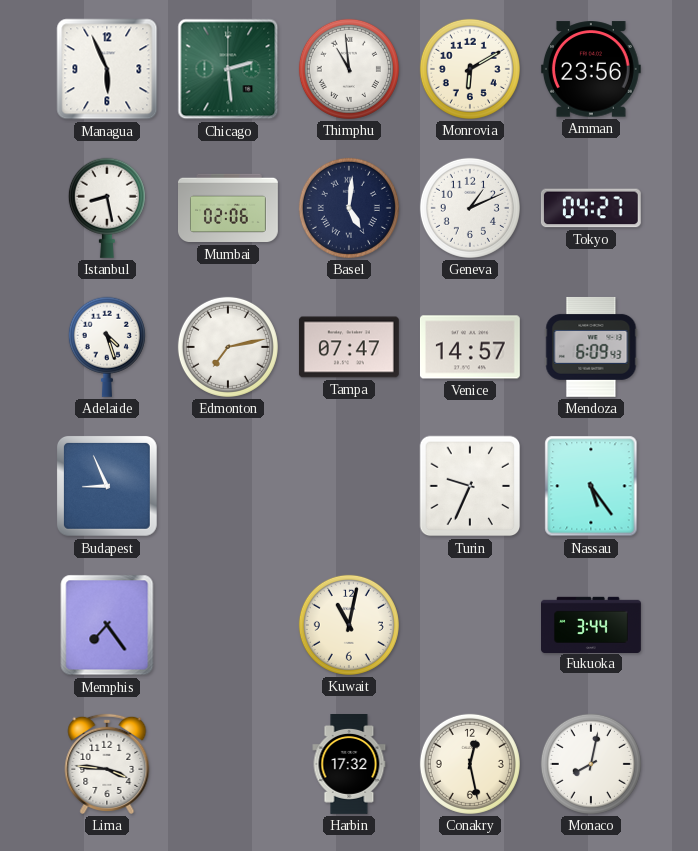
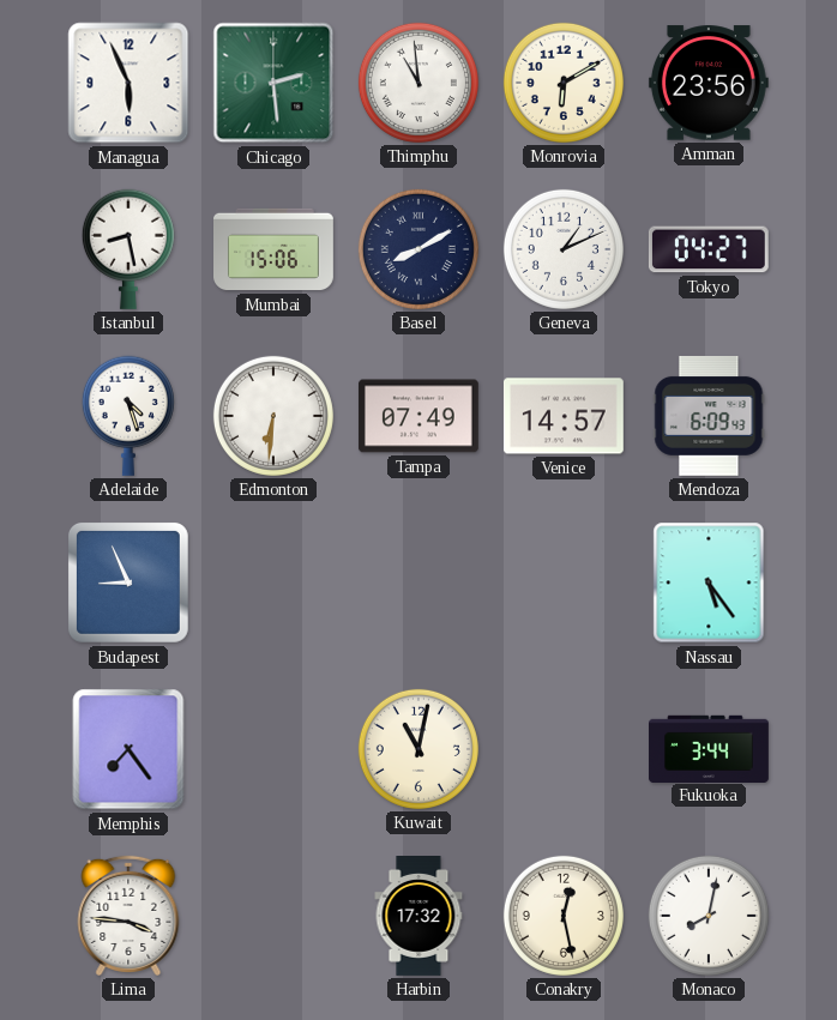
Mumbai: 02:06 -> 15:06
Basel: 5:01 -> 8:10
Edmonton: 7:13 -> 6:31
Tampa: 07:47 -> 07:49
Turin: 9:34 -> none
